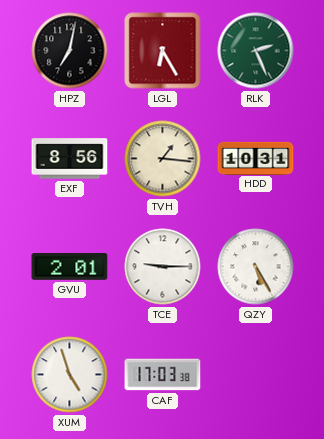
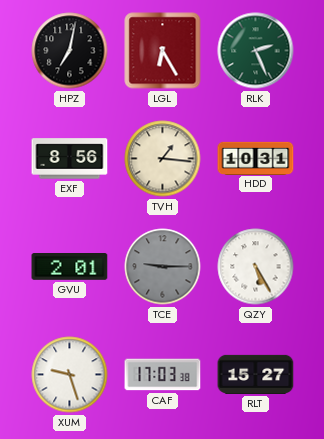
TCE dial: white -> grey
XUM: 4:57 -> 9:27
RLT: none -> 15:27
